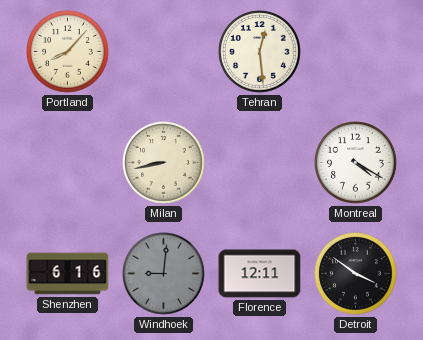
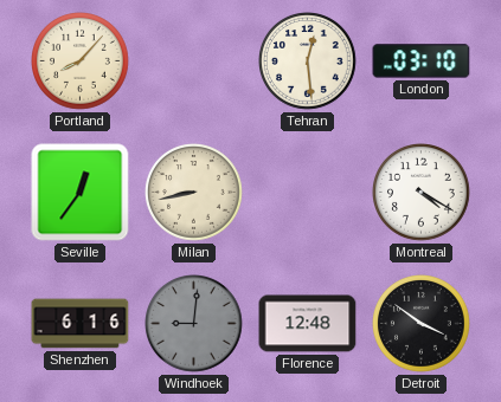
London: none -> 03:10
Seville: none -> 12:36
Florence: 12:11 -> 12:48
